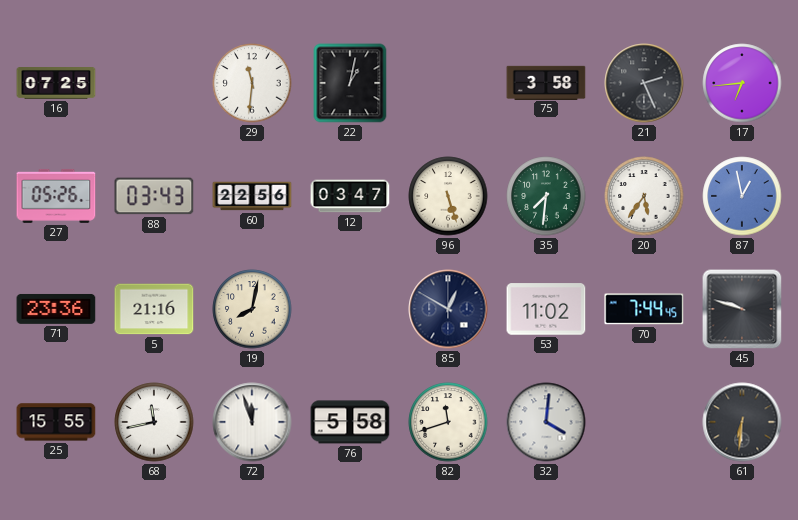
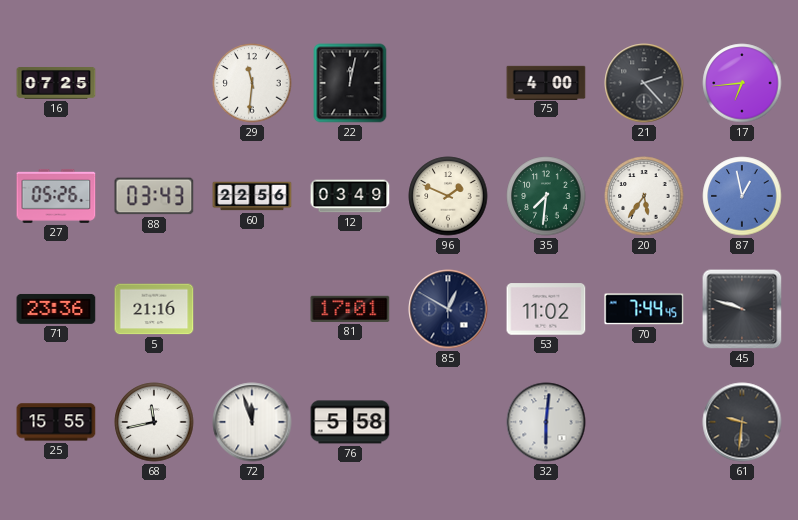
22: 1:02 -> 12:02
75: 3:58 -> 4:00
21: 2:26 -> 2:23
12: 03:47 -> 03:49
96: 5:27 -> 1:49
19: 8:02 -> none
81: none -> 17:01
82: 11:42 -> none
32: 4:01 -> 6:01
61: 6:31 -> 9:31
